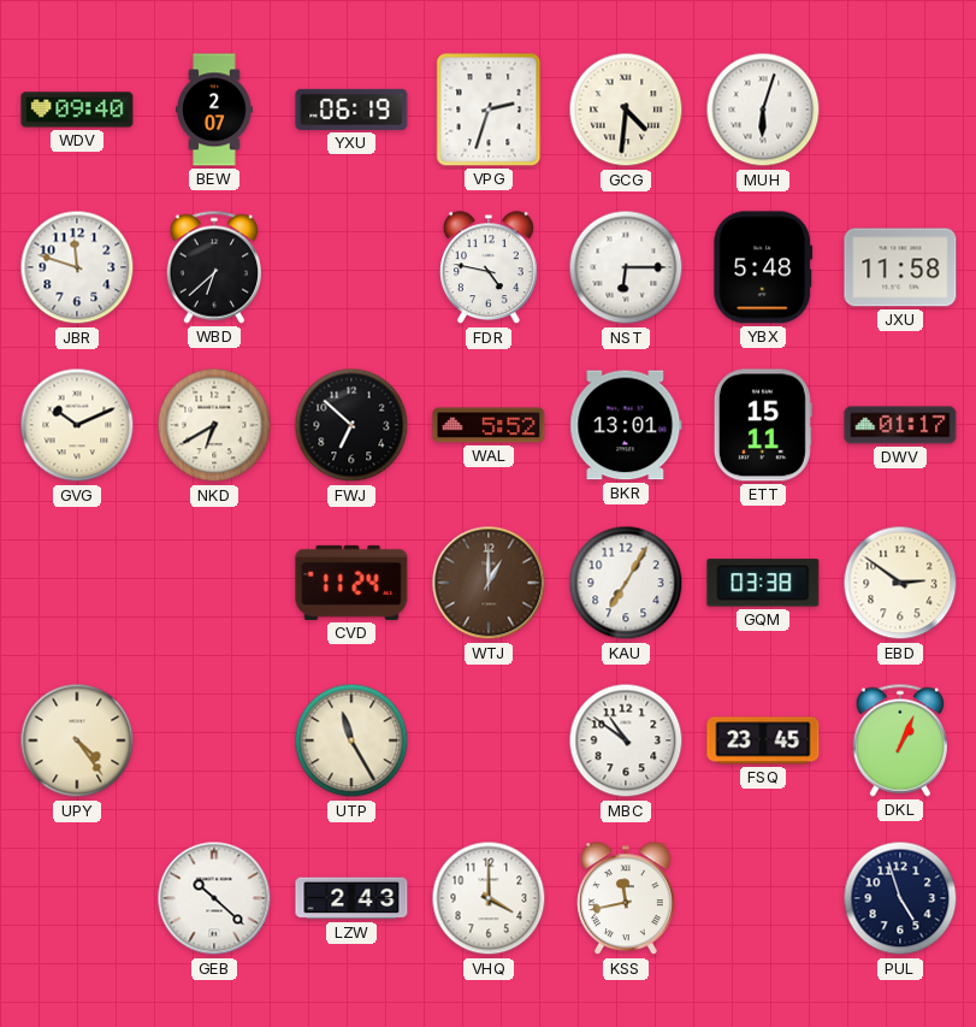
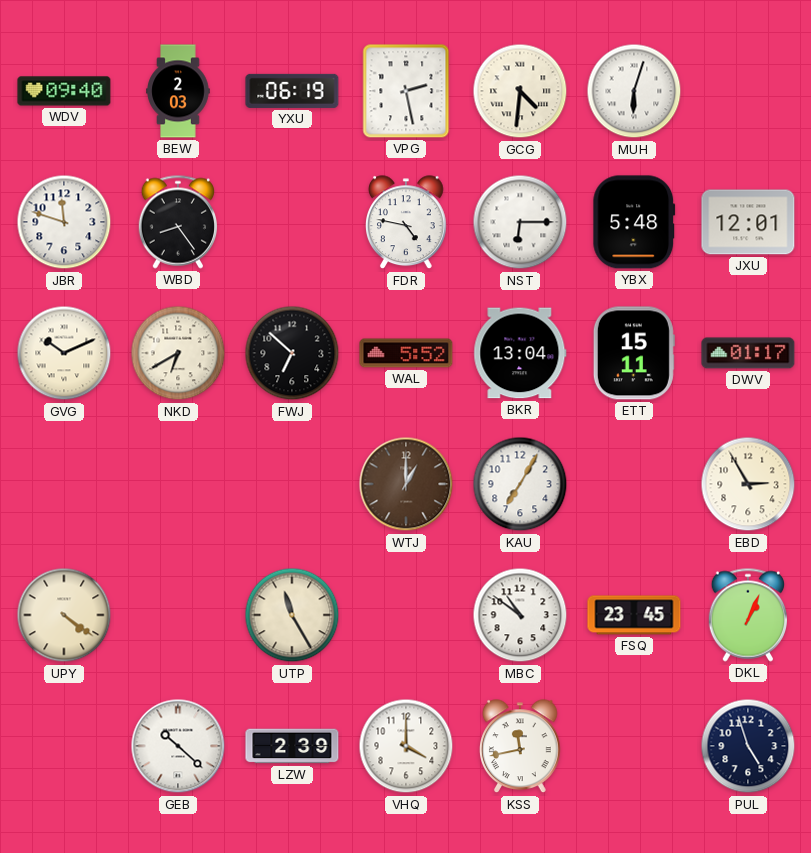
BEW: 2:07 -> 2:03
VPG: 2:33 -> 2:28
WBD: 6:38 -> 8:24
JXU: 11:58 -> 12:01
BKR: 13:01 -> 13:04
CVD: 11:24 -> none
GQM: 03:38 -> none
EBD: 2:51 -> 2:55
UPY: 4:24 -> 4:21
LZW: 2:43 -> 2:39
